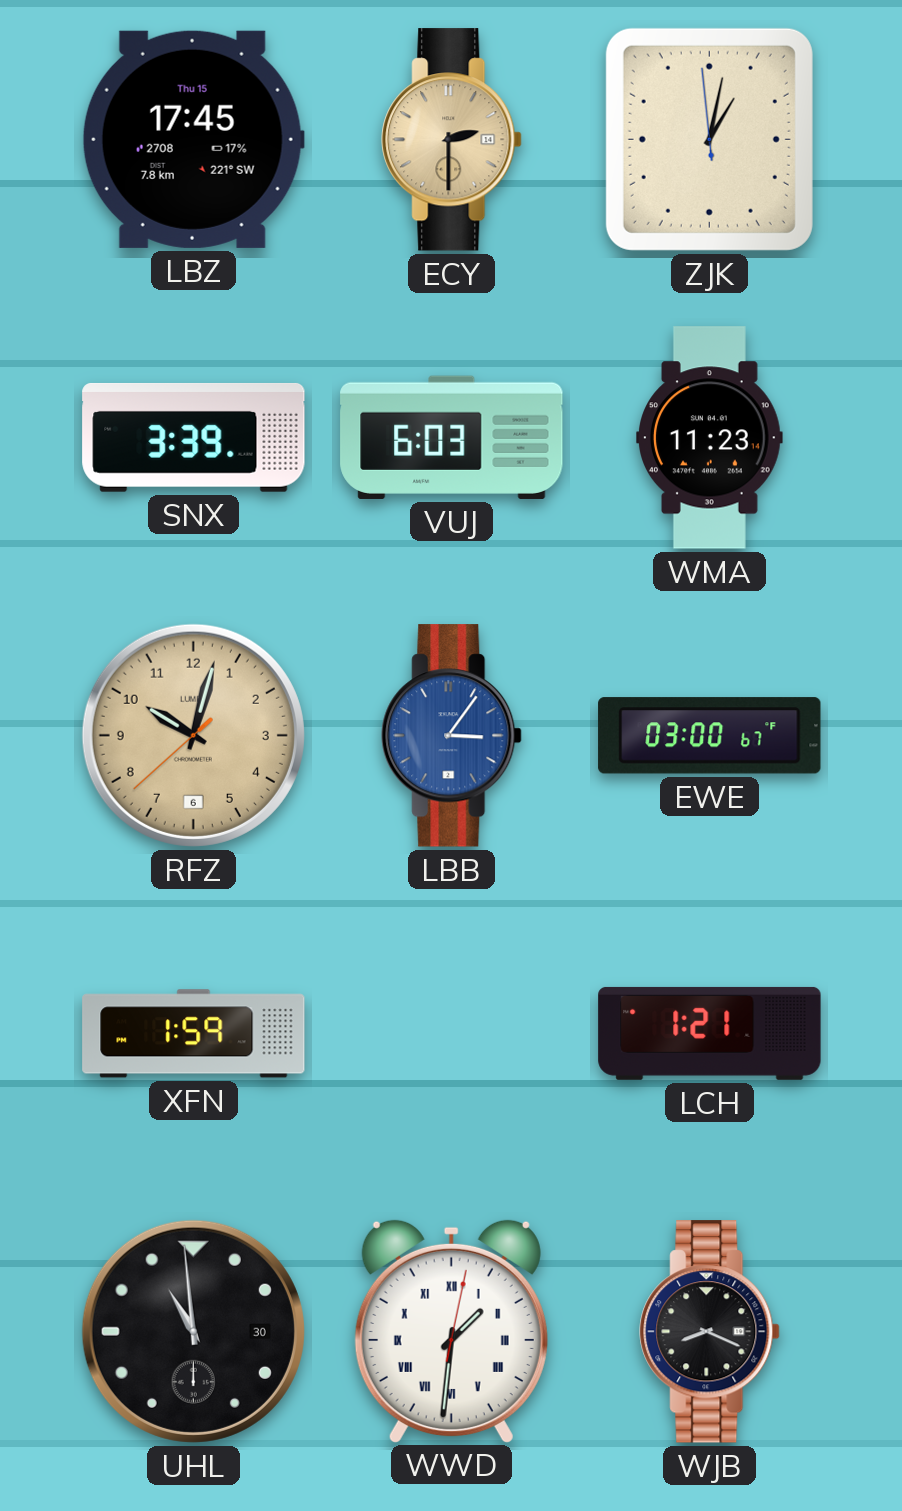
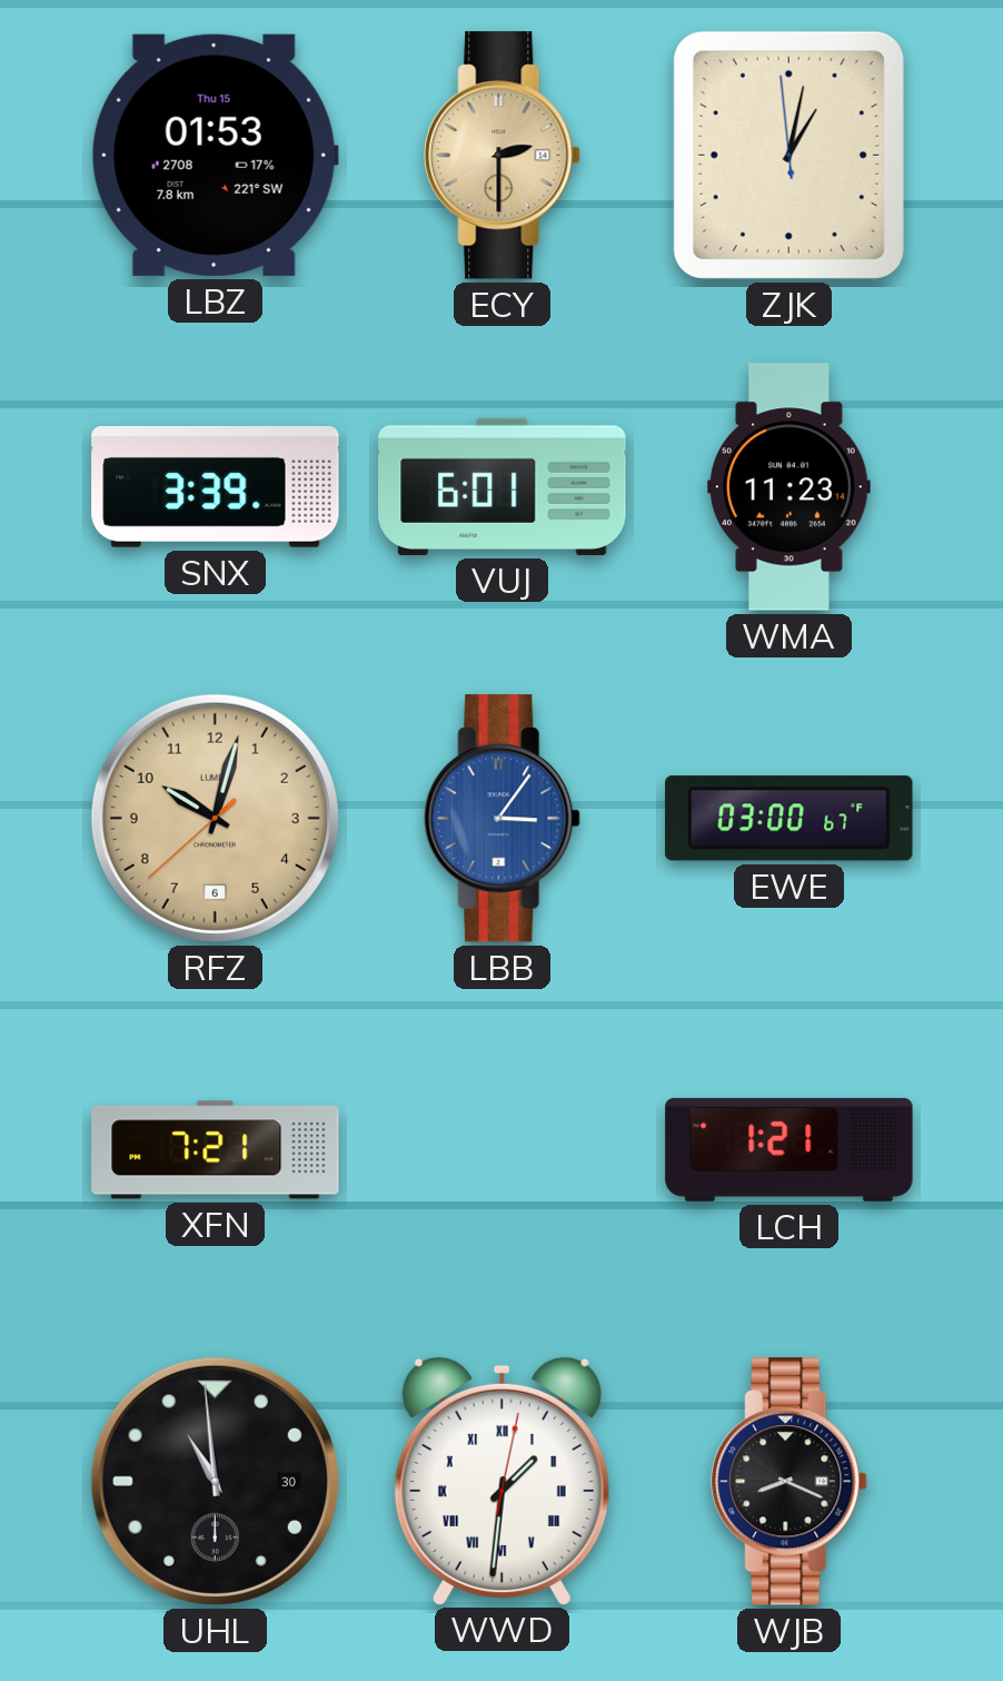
LBZ: 17:45 -> 01:53
VUJ: 6:03 -> 6:01
XFN: 1:59 -> 7:21
